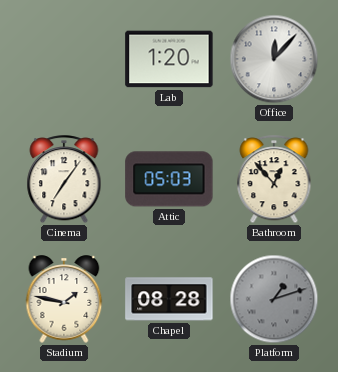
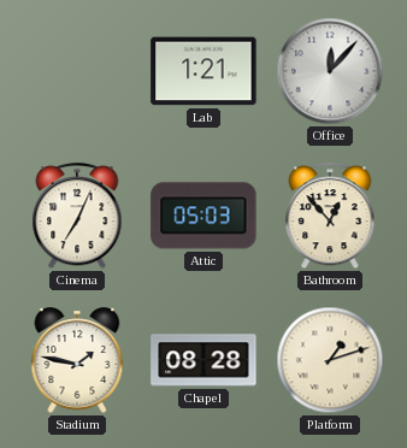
Lab: 1:20 -> 1:21
Cinema: 7:06 -> 7:04
Platform dial: grey -> cream
